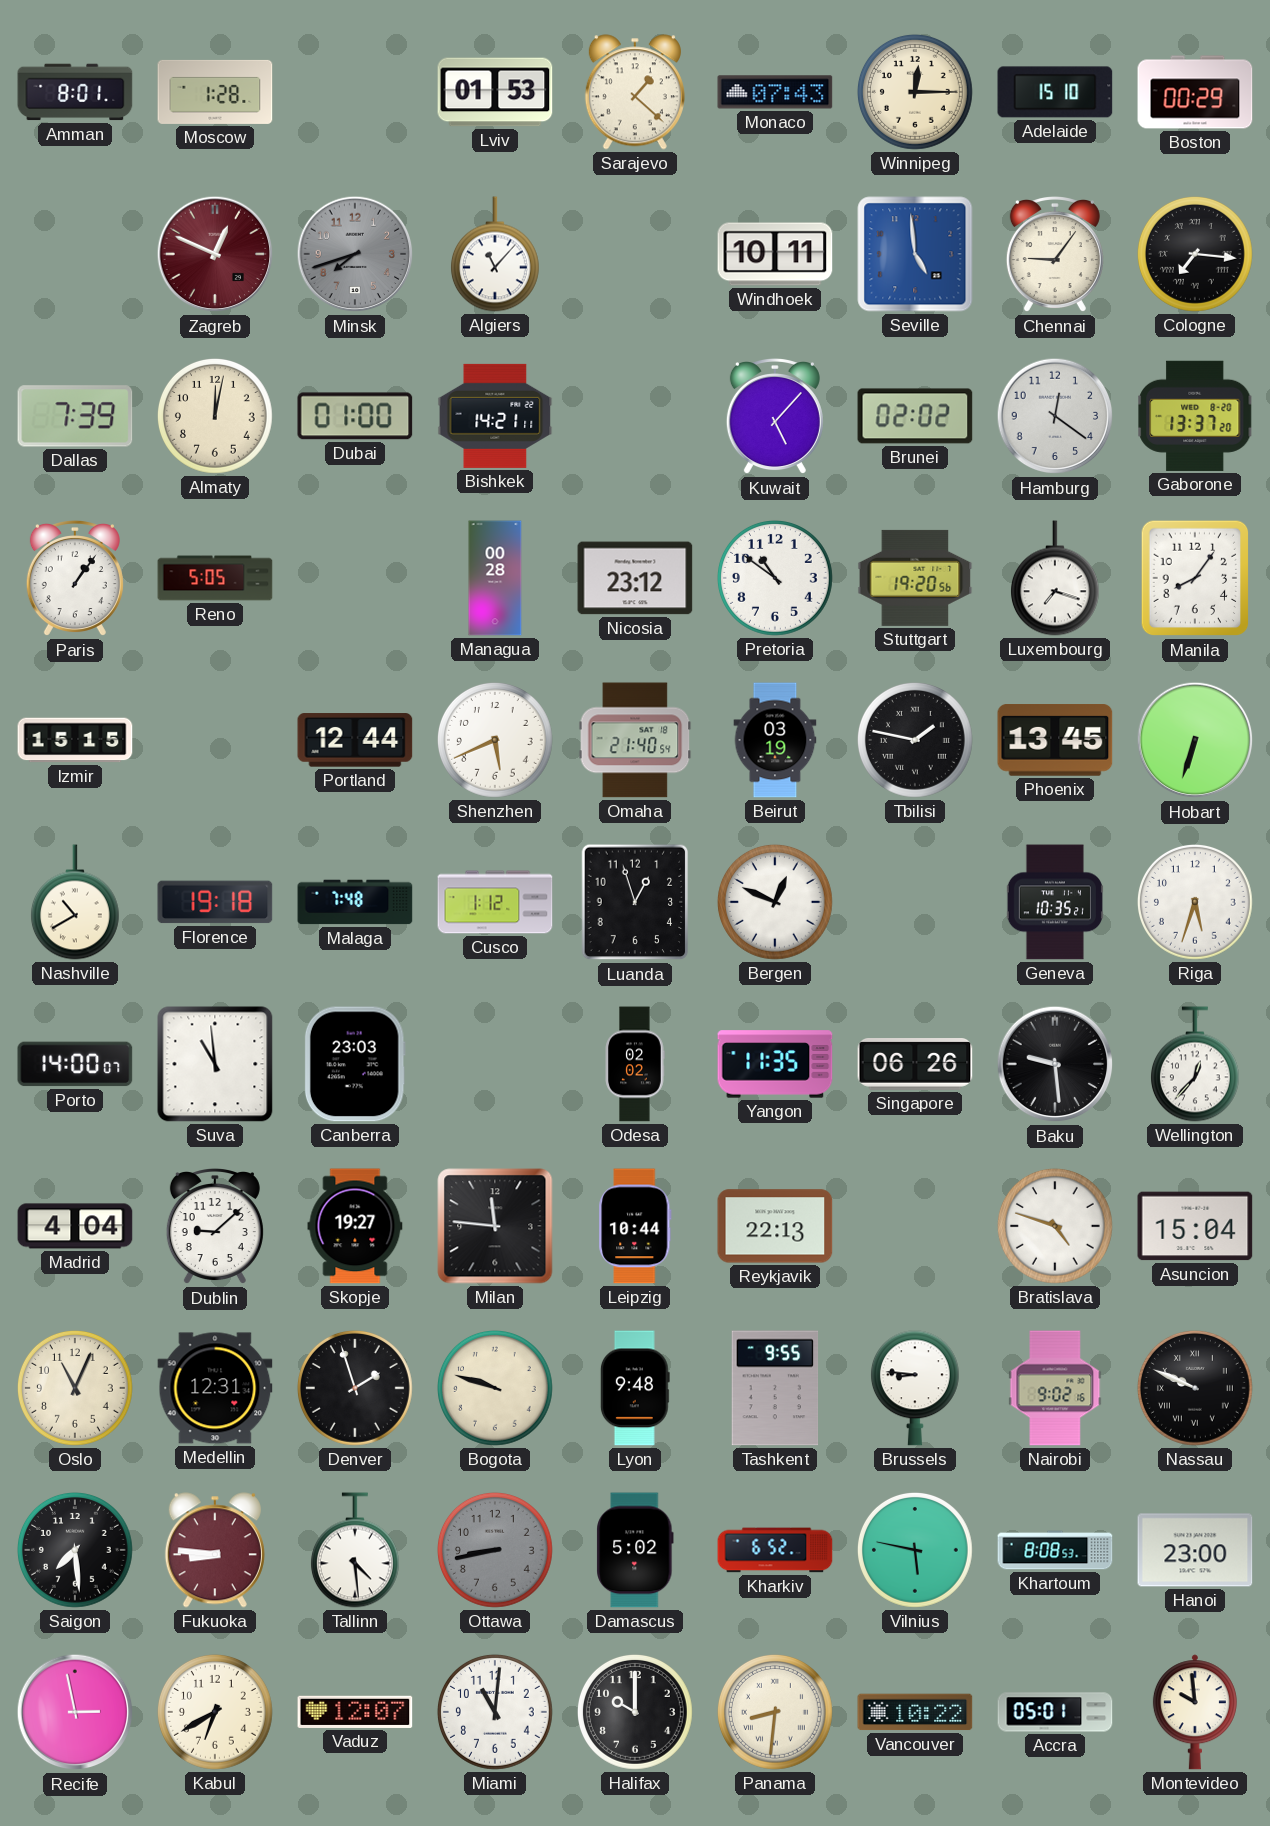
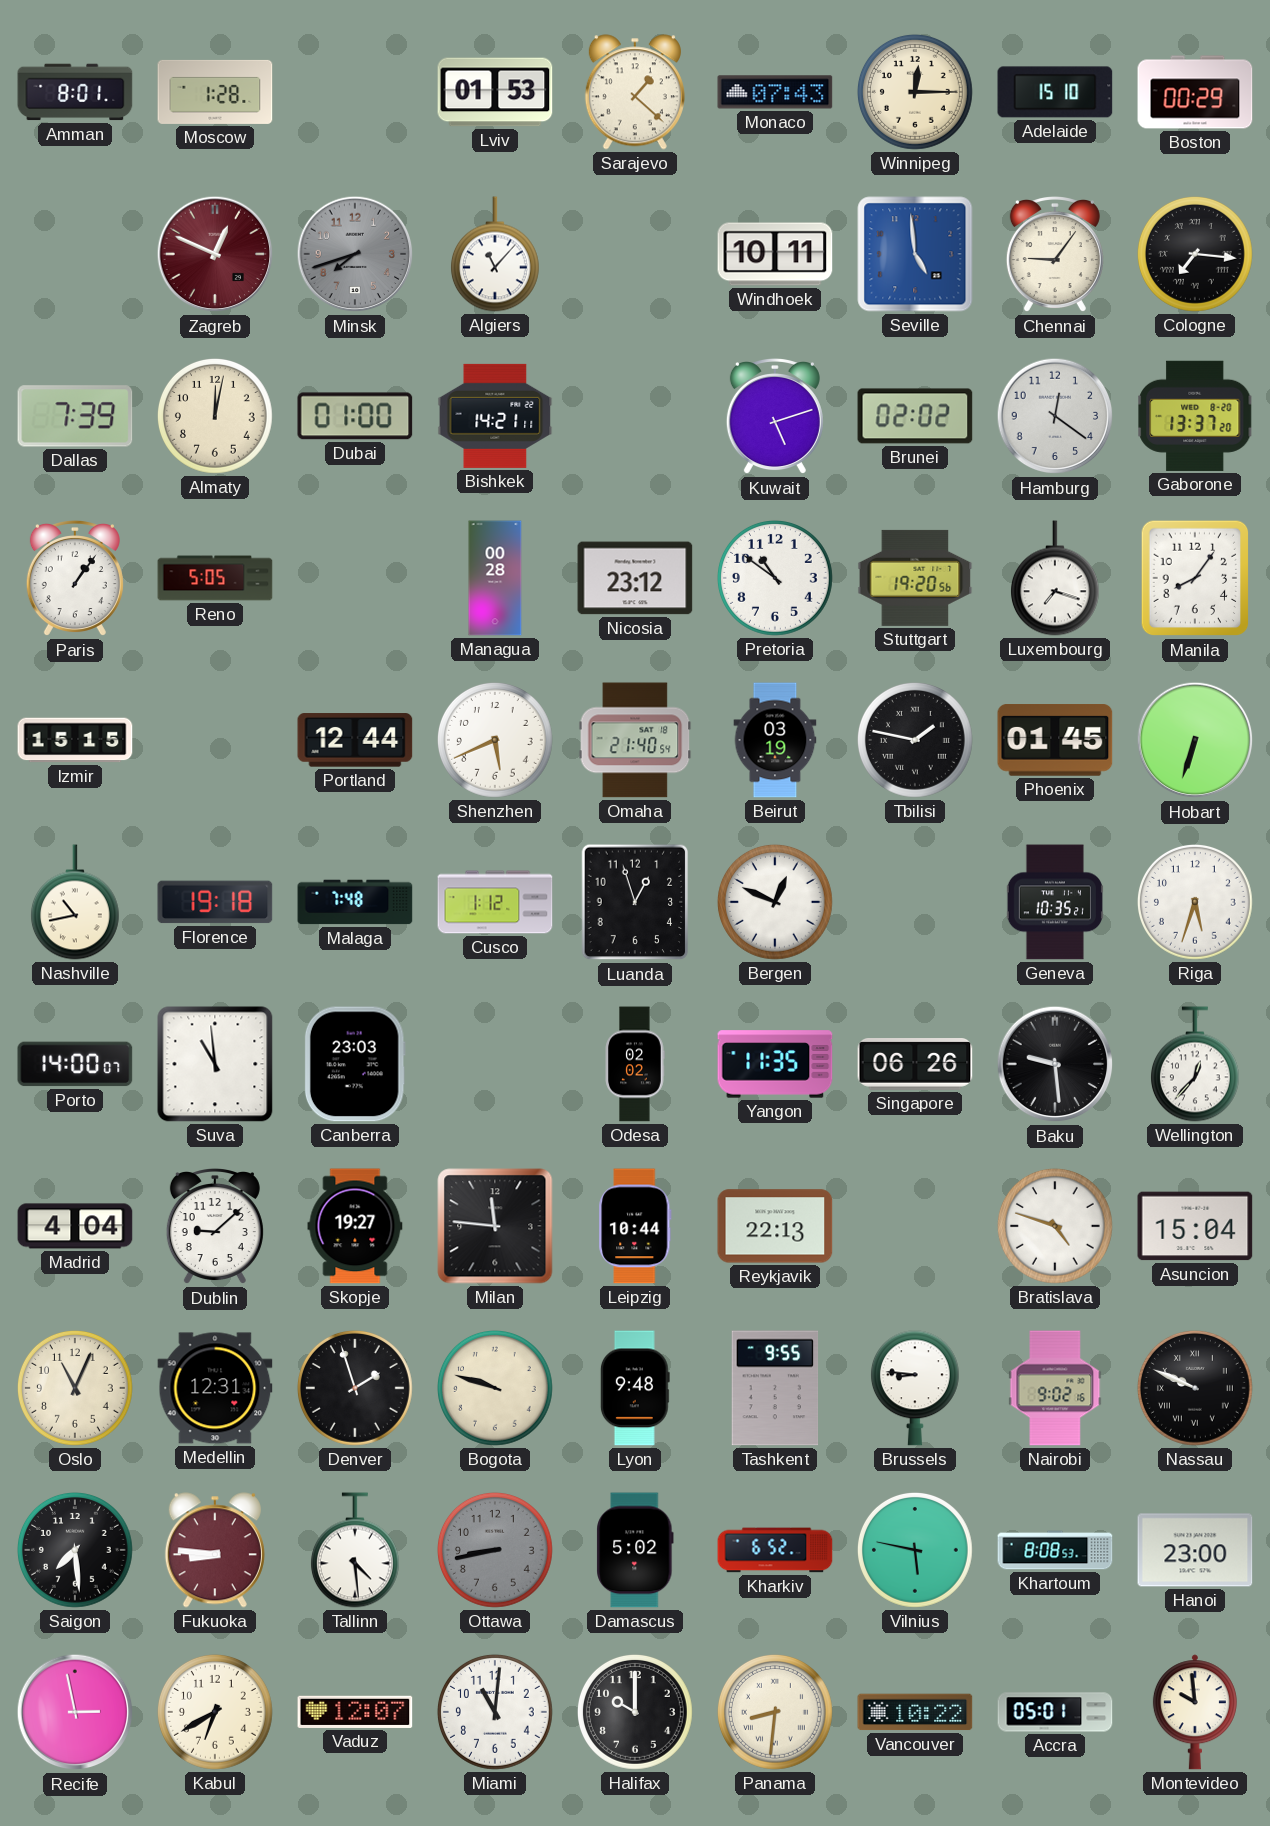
Kuwait: 5:07 -> 5:12
Phoenix: 13:45 -> 01:45
Nashville: 10:40 -> 10:43
